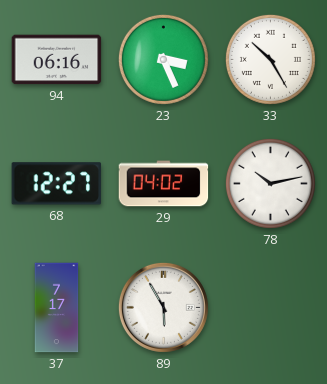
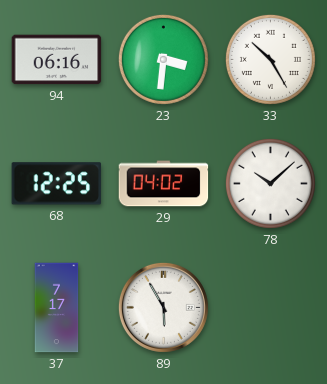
23: 3:26 -> 3:31
68: 12:27 -> 12:25
78: 10:13 -> 10:08
